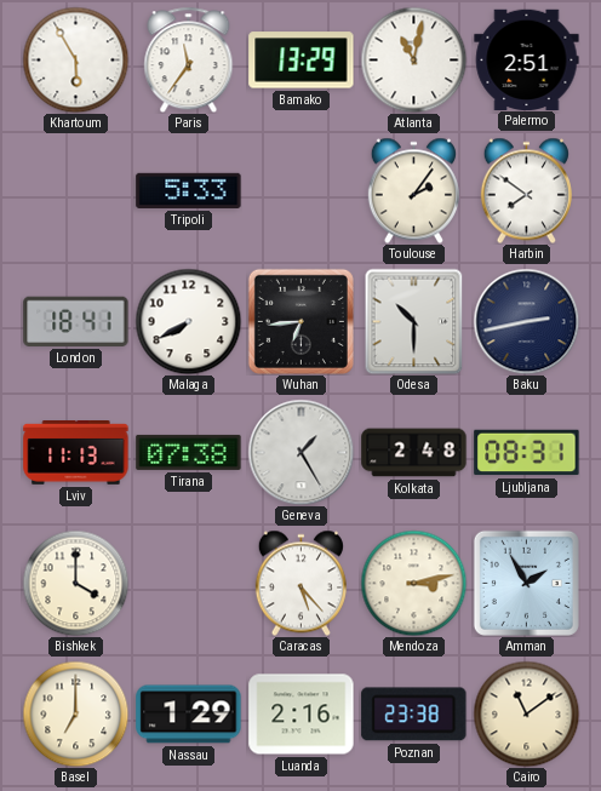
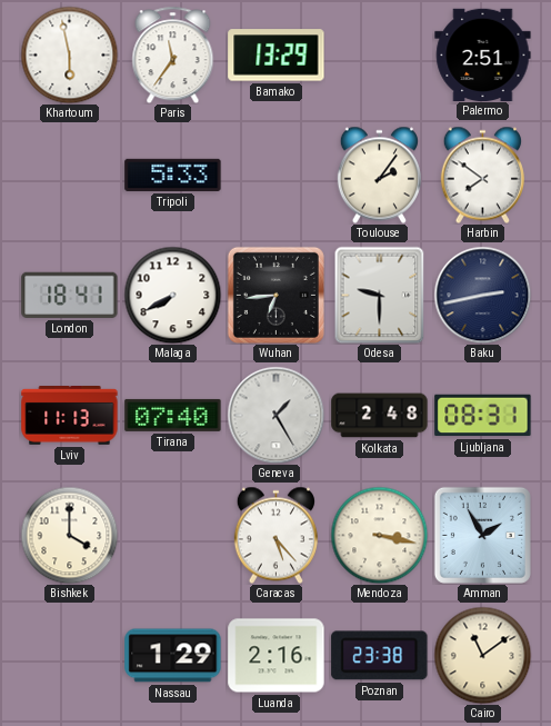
Khartoum: 5:55 -> 5:58
Atlanta: 11:02 -> none
Odesa: 10:30 -> 9:30
Tirana: 07:38 -> 07:40
Mendoza: 3:13 -> 3:17
Basel: 7:00 -> none
